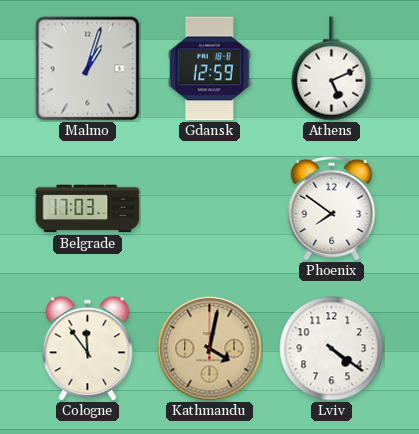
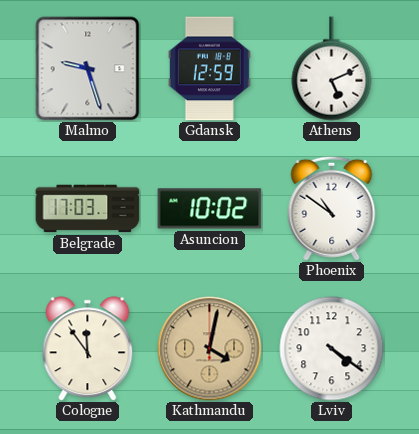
Malmo: 1:03 -> 9:27
Asuncion: none -> 10:02
Phoenix: 7:51 -> 10:51
